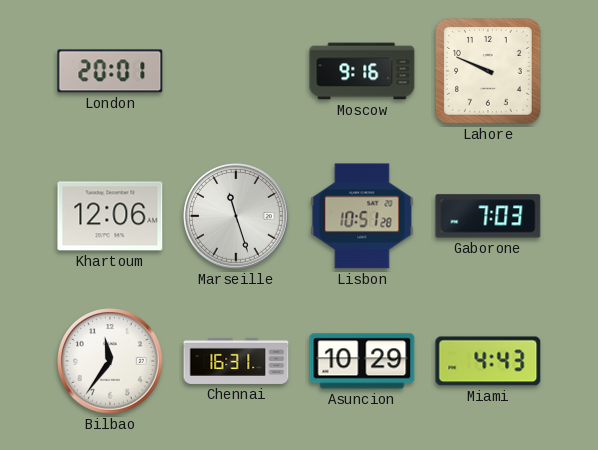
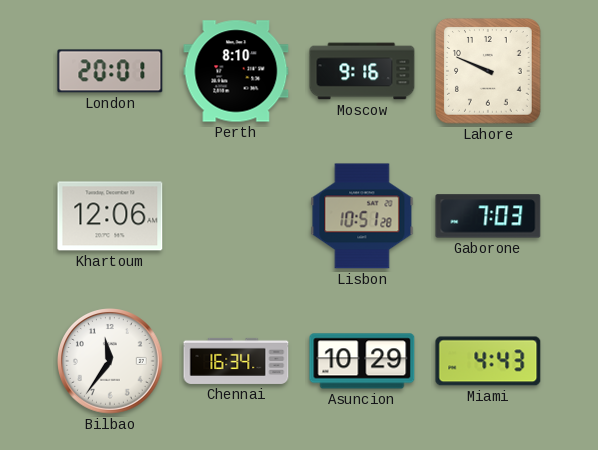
Perth: none -> 8:10
Marseille: 11:27 -> none
Chennai: 16:31 -> 16:34
